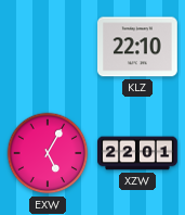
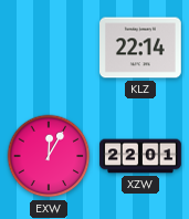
KLZ: 22:10 -> 22:14
EXW: 5:05 -> 12:05
